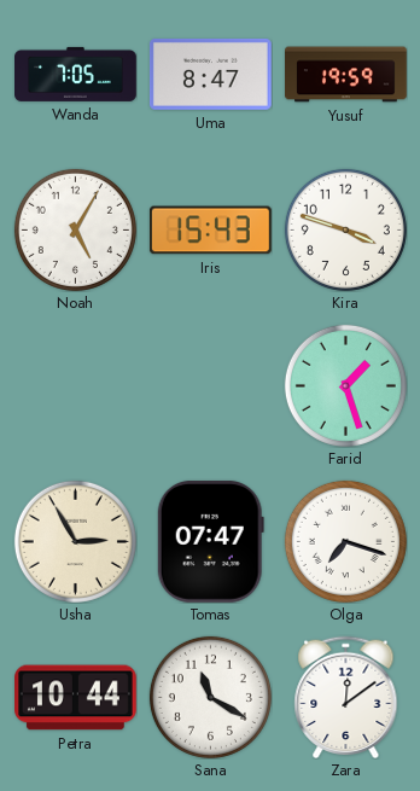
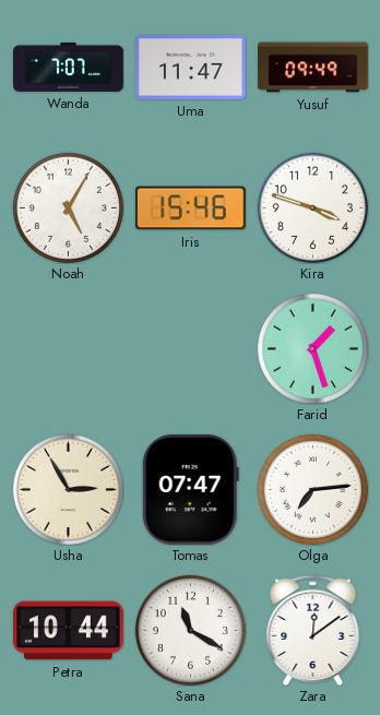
Wanda: 7:05 -> 7:07
Uma: 8:47 -> 11:47
Yusuf: 19:59 -> 09:49
Iris: 15:43 -> 15:46
Olga: 7:18 -> 7:14
